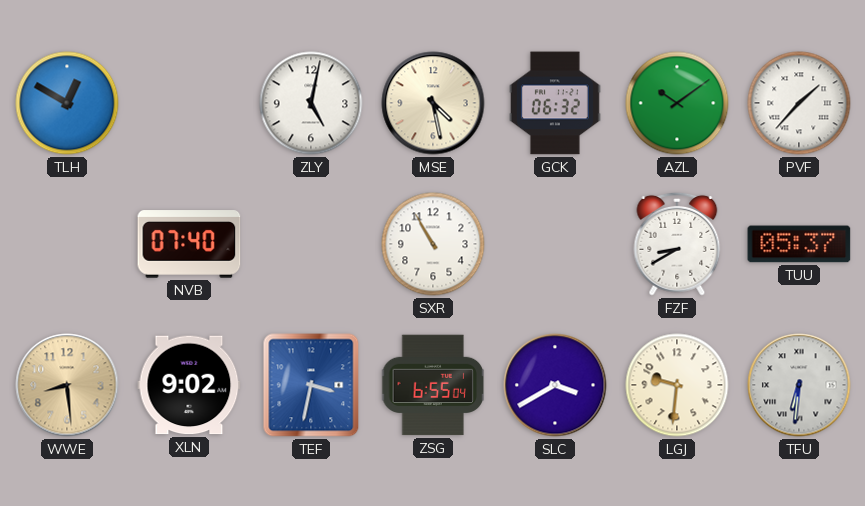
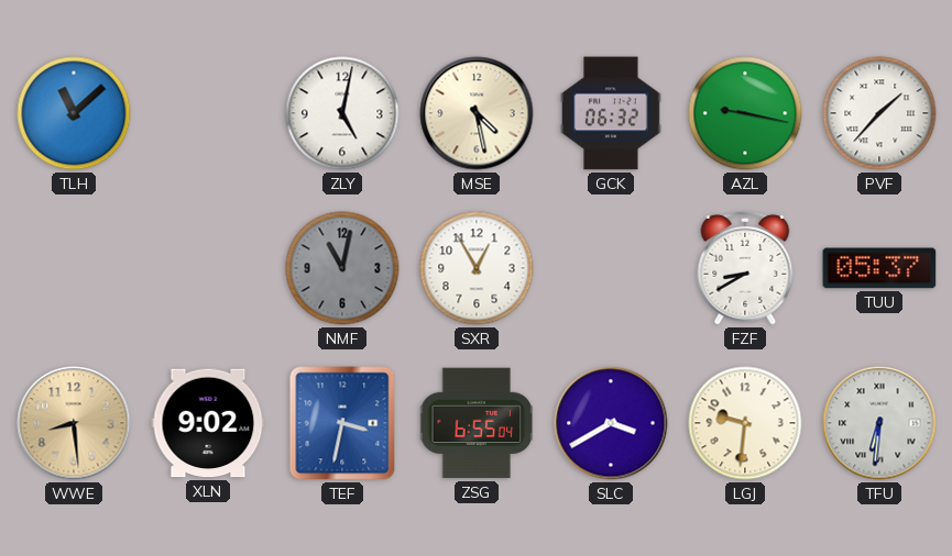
TLH: 12:50 -> 11:08
AZL: 10:09 -> 9:17
NVB: 07:40 -> none
NMF: none -> 11:02
SXR: 10:55 -> 12:55
